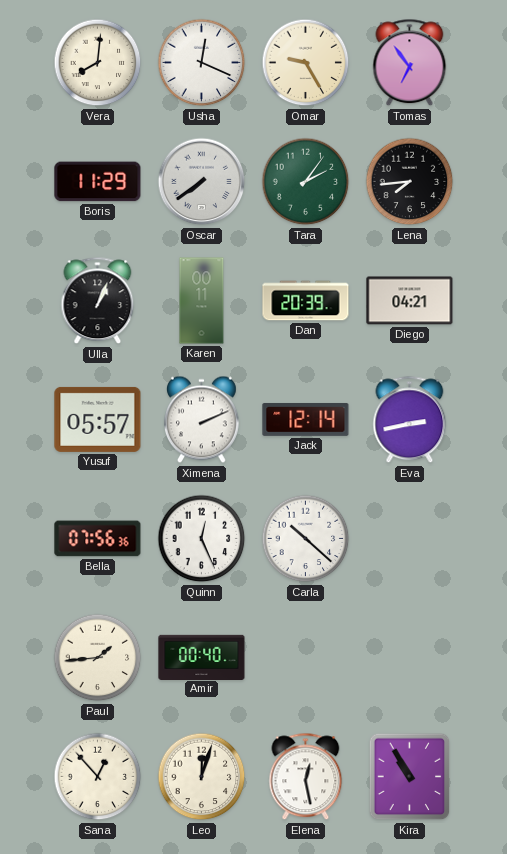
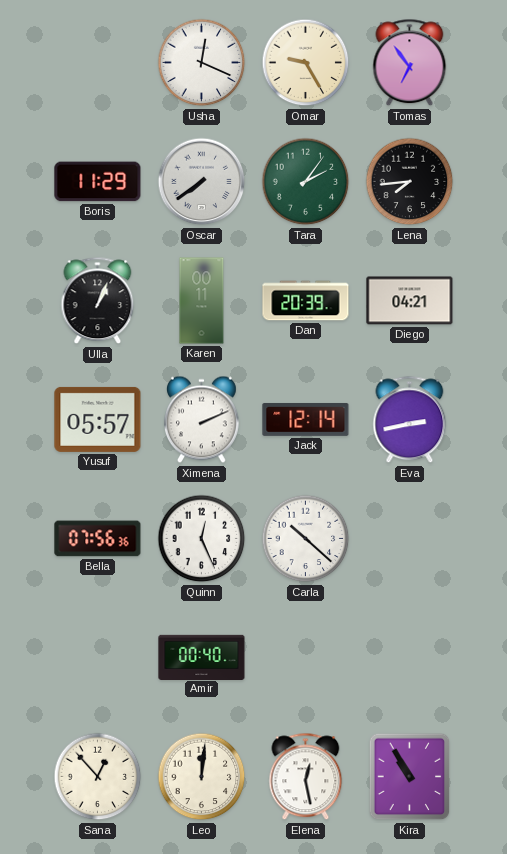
Vera: 8:01 -> none
Paul: 1:44 -> none
Leo: 12:03 -> 12:01
